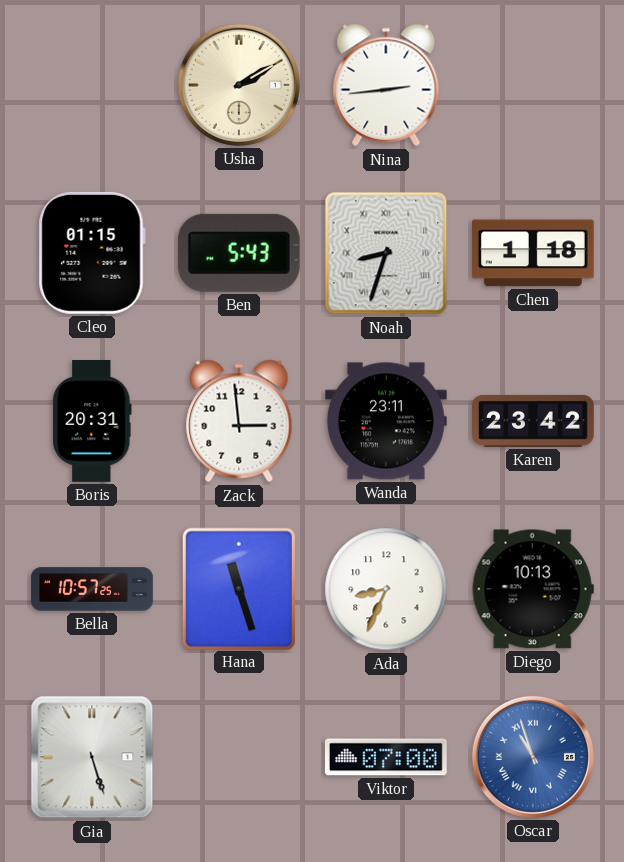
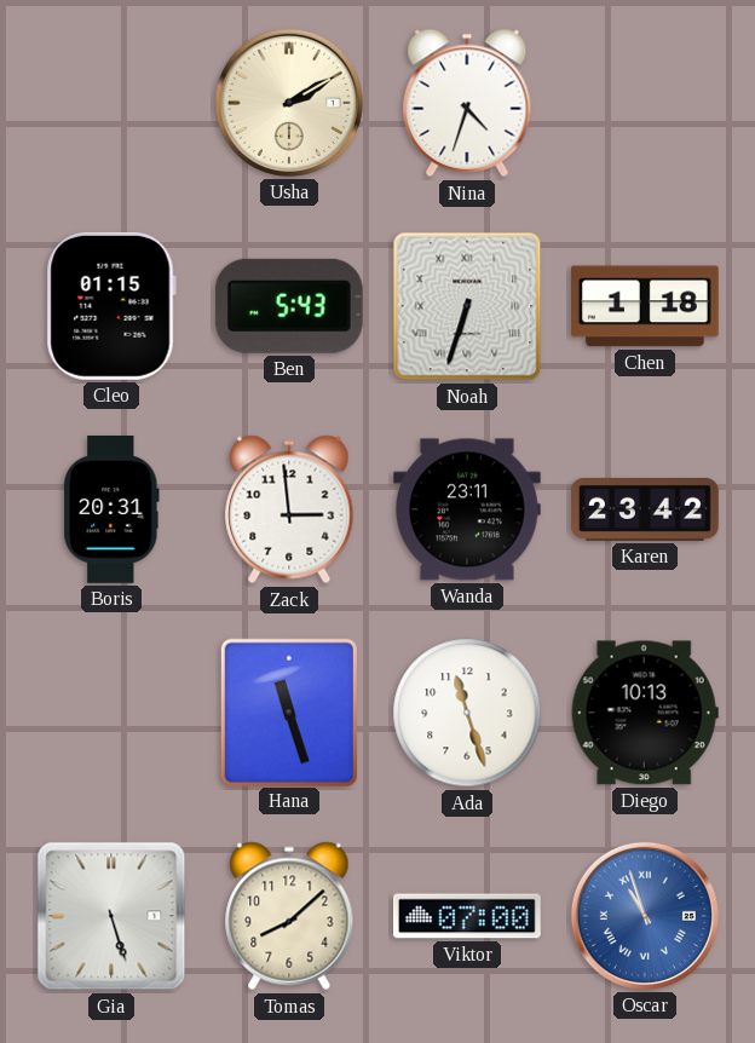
Nina: 2:44 -> 4:33
Noah: 8:33 -> 6:33
Bella: 10:57 -> none
Ada: 8:34 -> 11:27
Tomas: none -> 8:08
